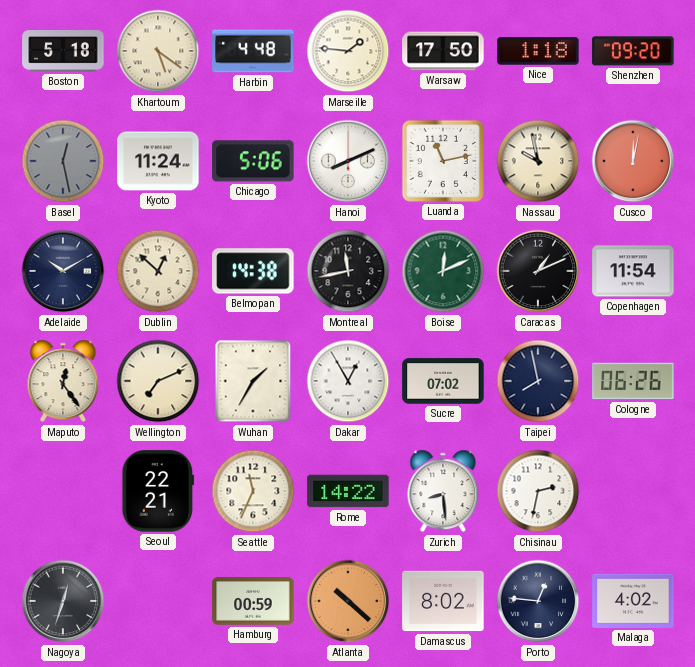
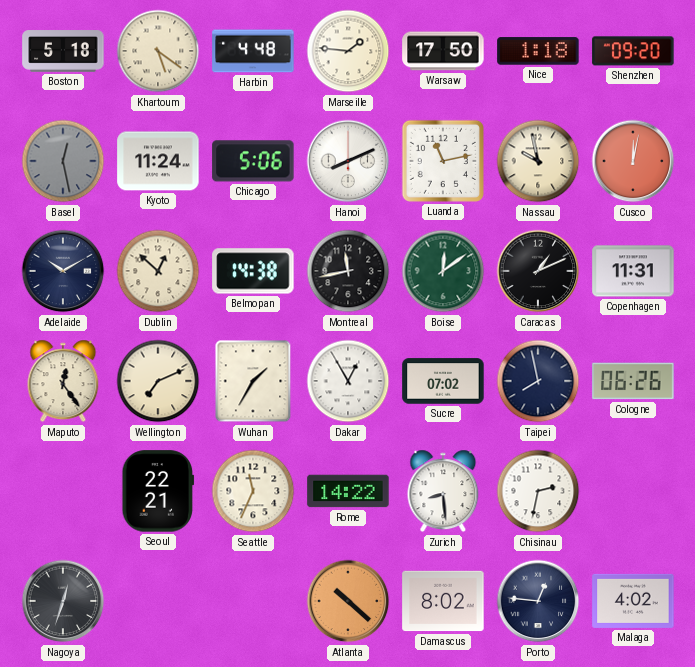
Boise: 12:11 -> 12:09
Copenhagen: 11:54 -> 11:31
Hamburg: 00:59 -> none
